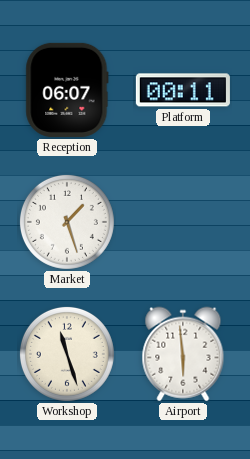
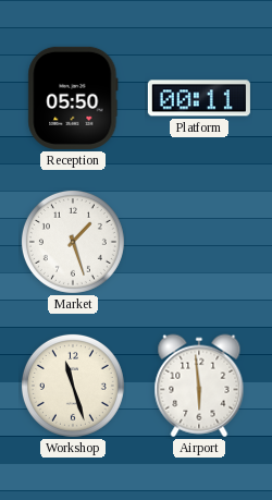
Reception: 06:07 -> 05:50
